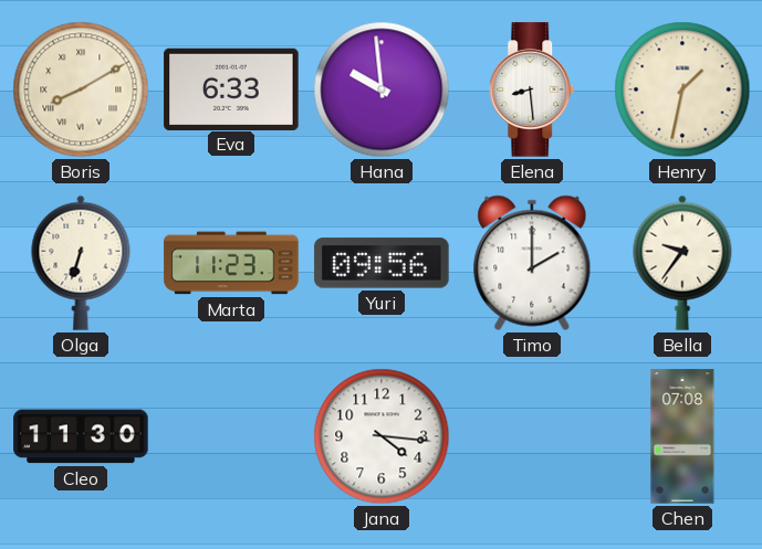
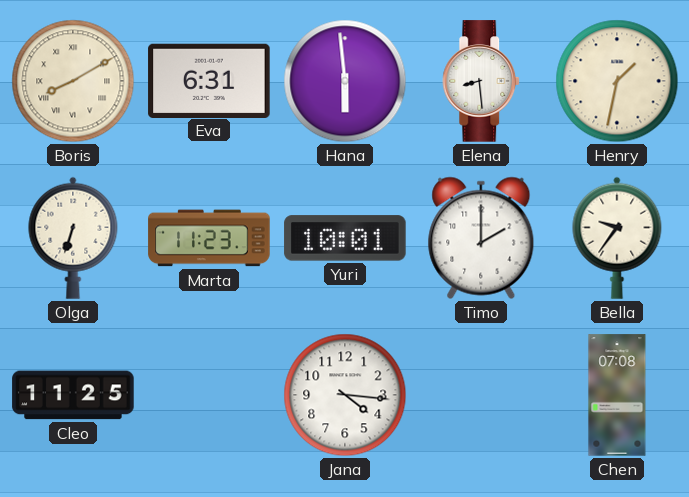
Eva: 6:33 -> 6:31
Hana: 9:59 -> 5:59
Yuri: 09:56 -> 10:01
Cleo: 11:30 -> 11:25
